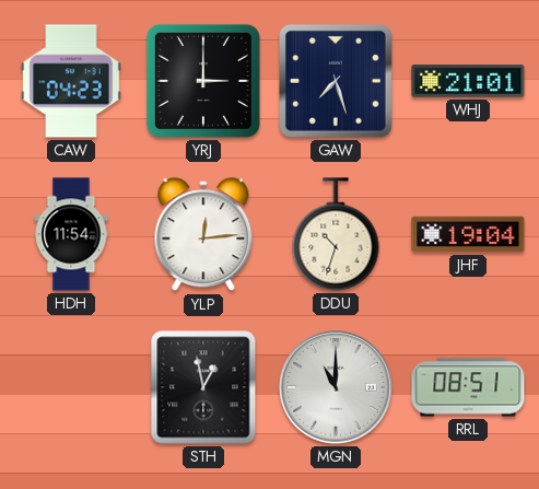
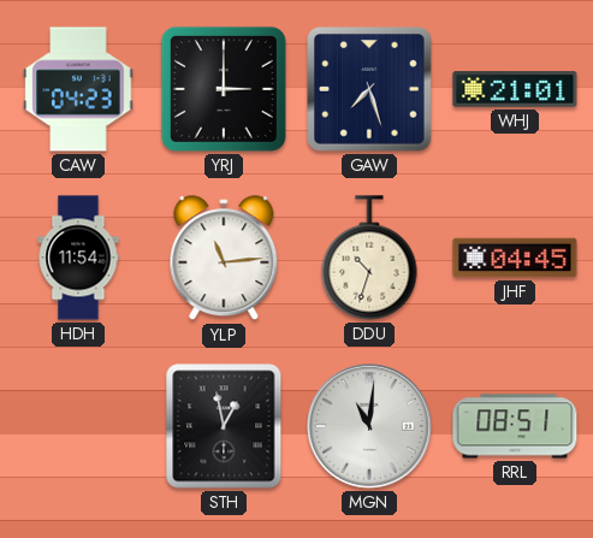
YLP: 12:14 -> 11:14
JHF: 19:04 -> 04:45
MGN: 11:00 -> 11:01
